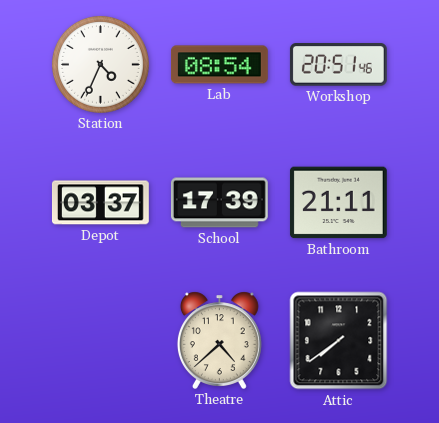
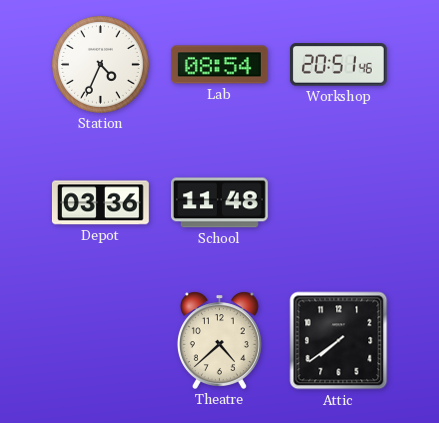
Depot: 03:37 -> 03:36
School: 17:39 -> 11:48
Bathroom: 21:11 -> none
